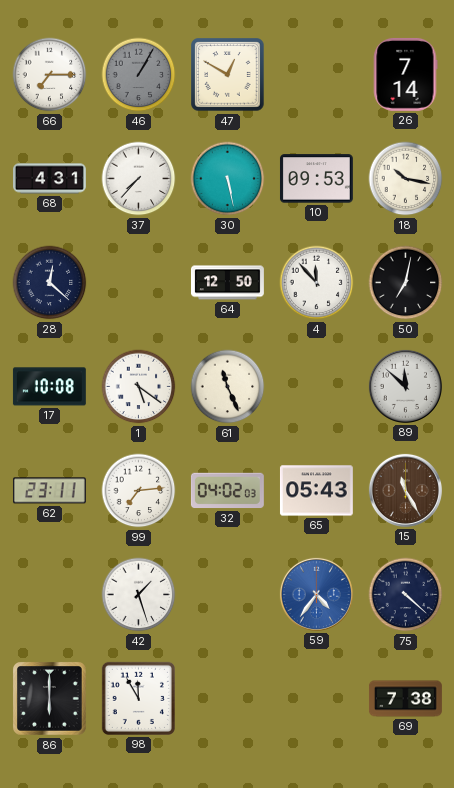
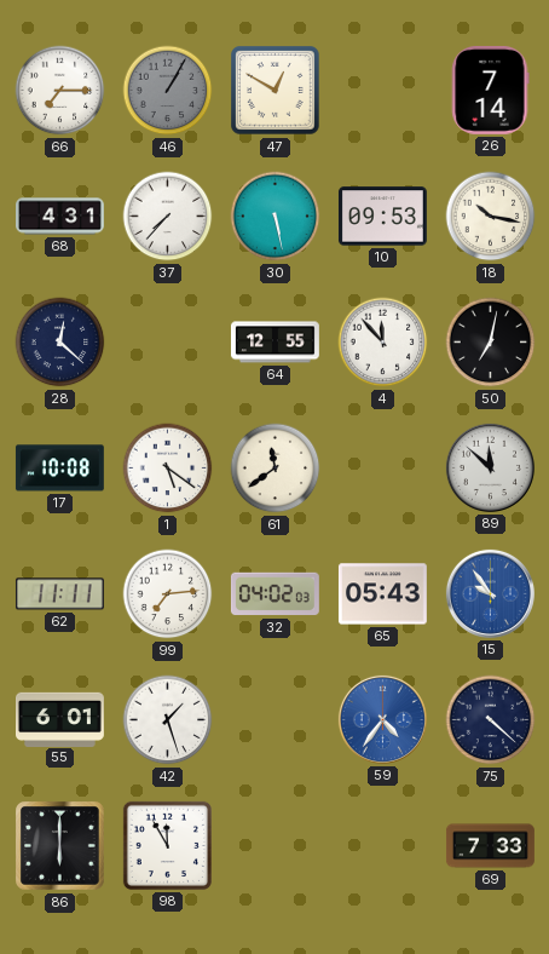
64: 12:50 -> 12:55
61: 11:26 -> 11:39
62: 23:11 -> 11:11
15: 11:25 -> 9:54
15 dial: brown -> blue
55: none -> 6:01
69: 7:38 -> 7:33
